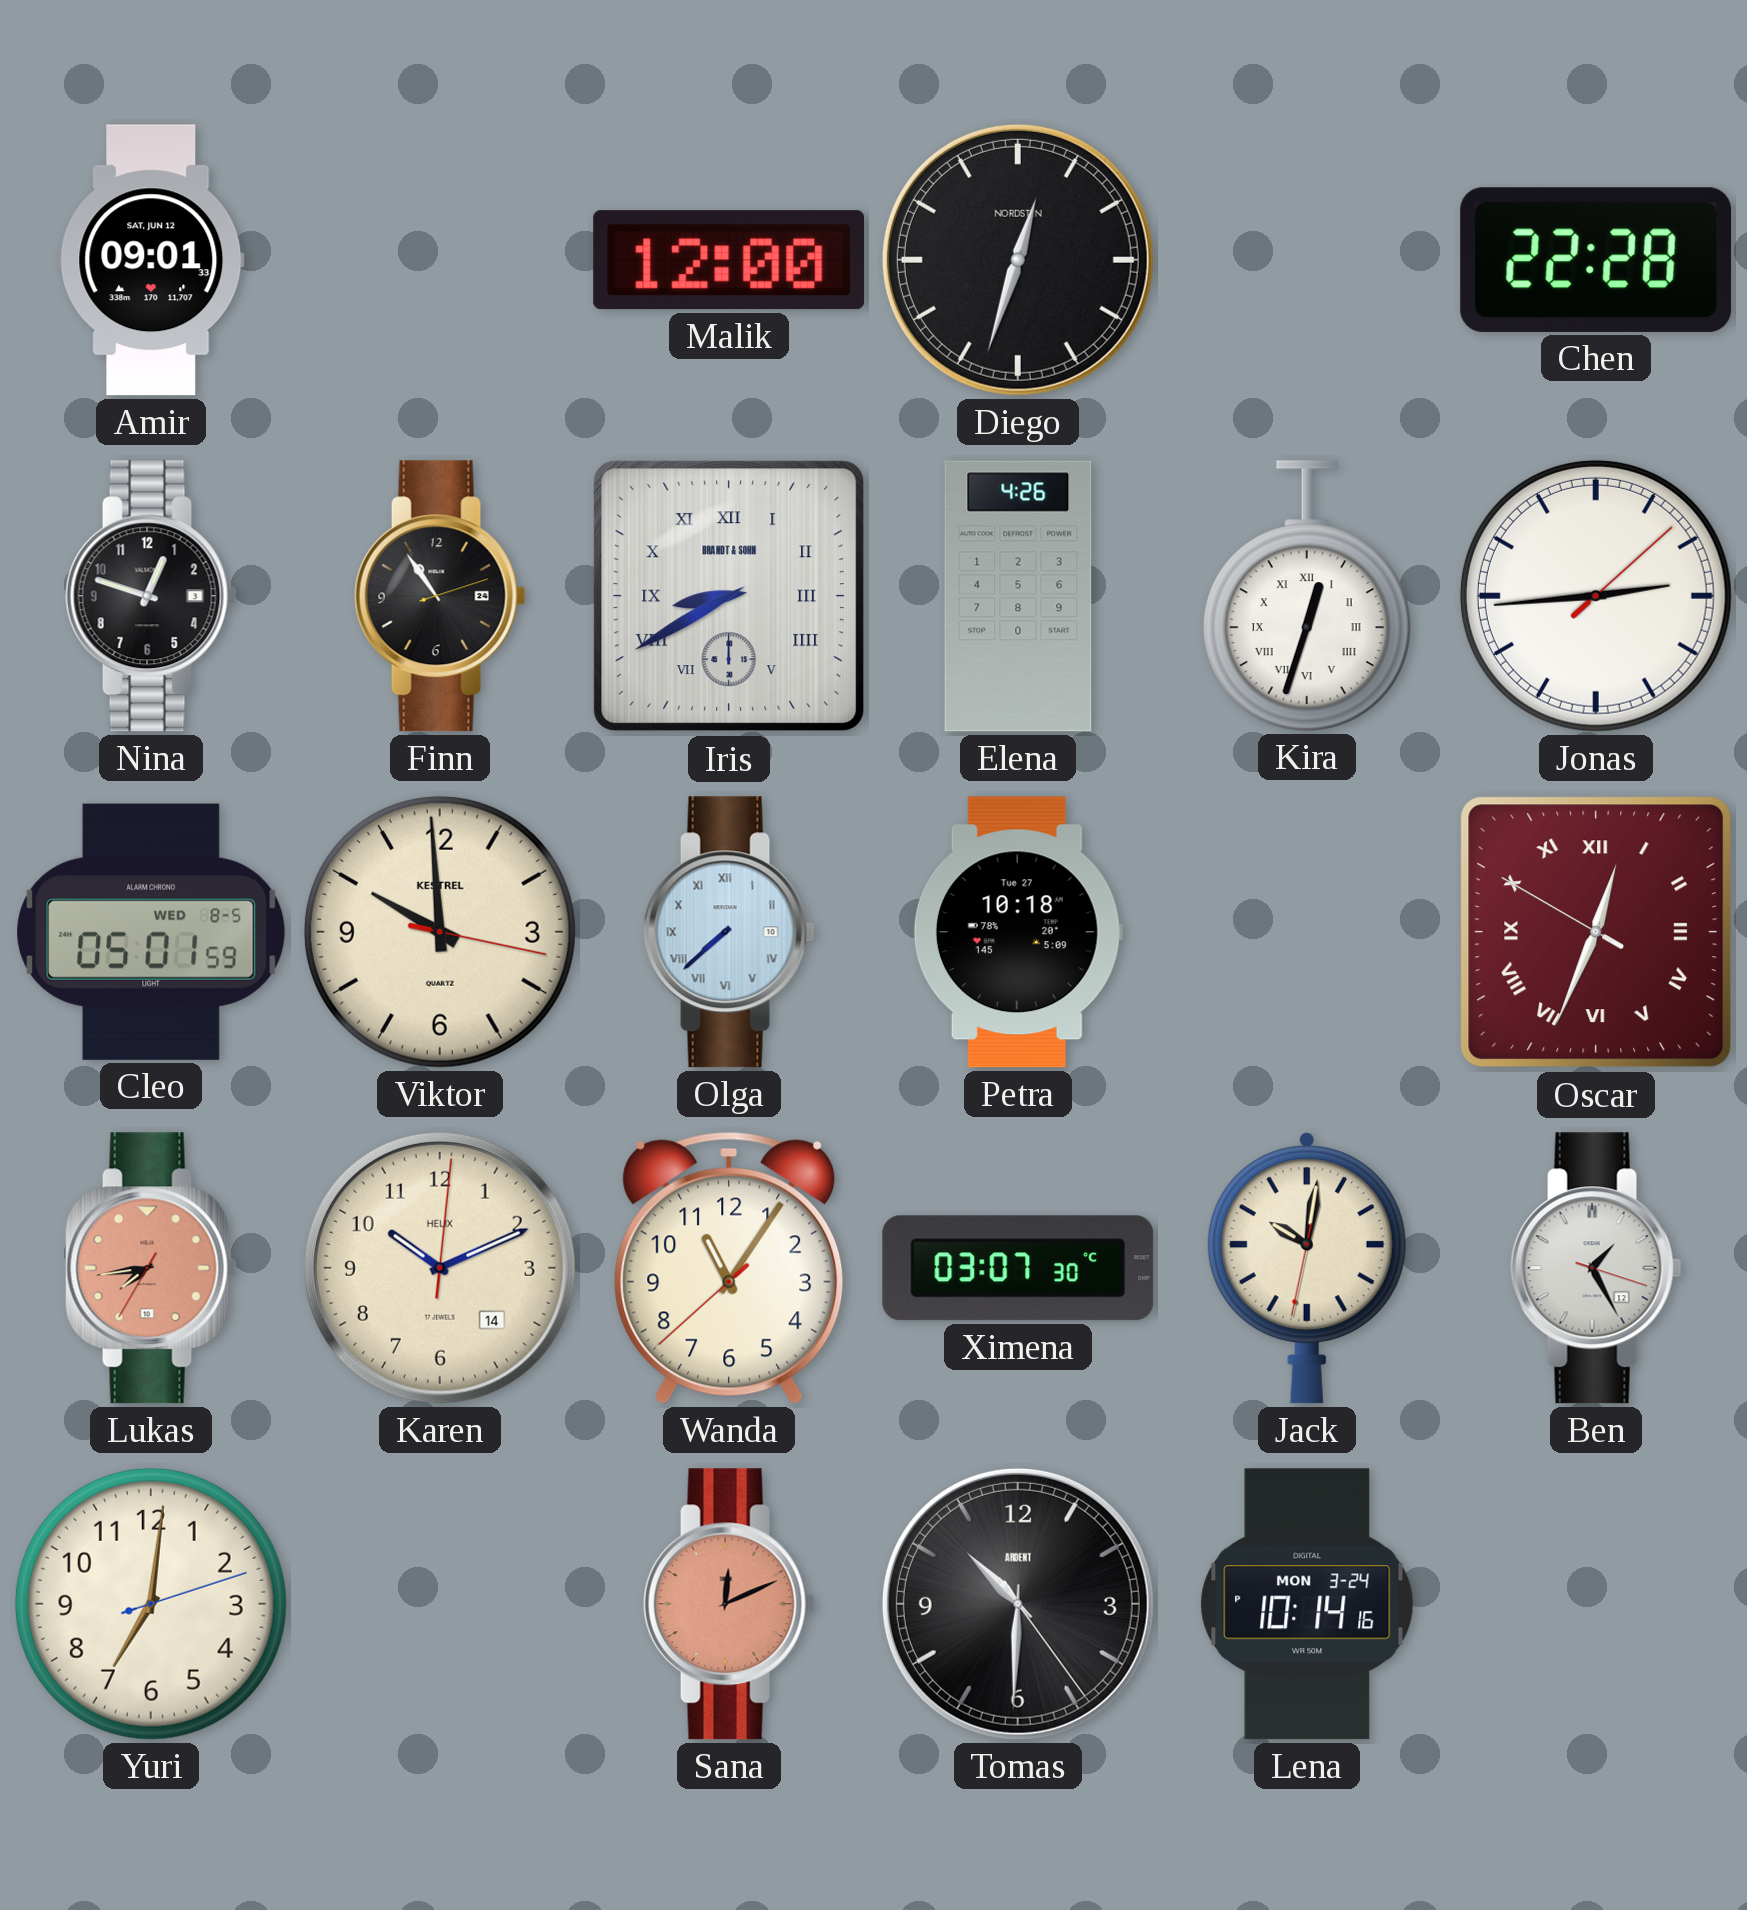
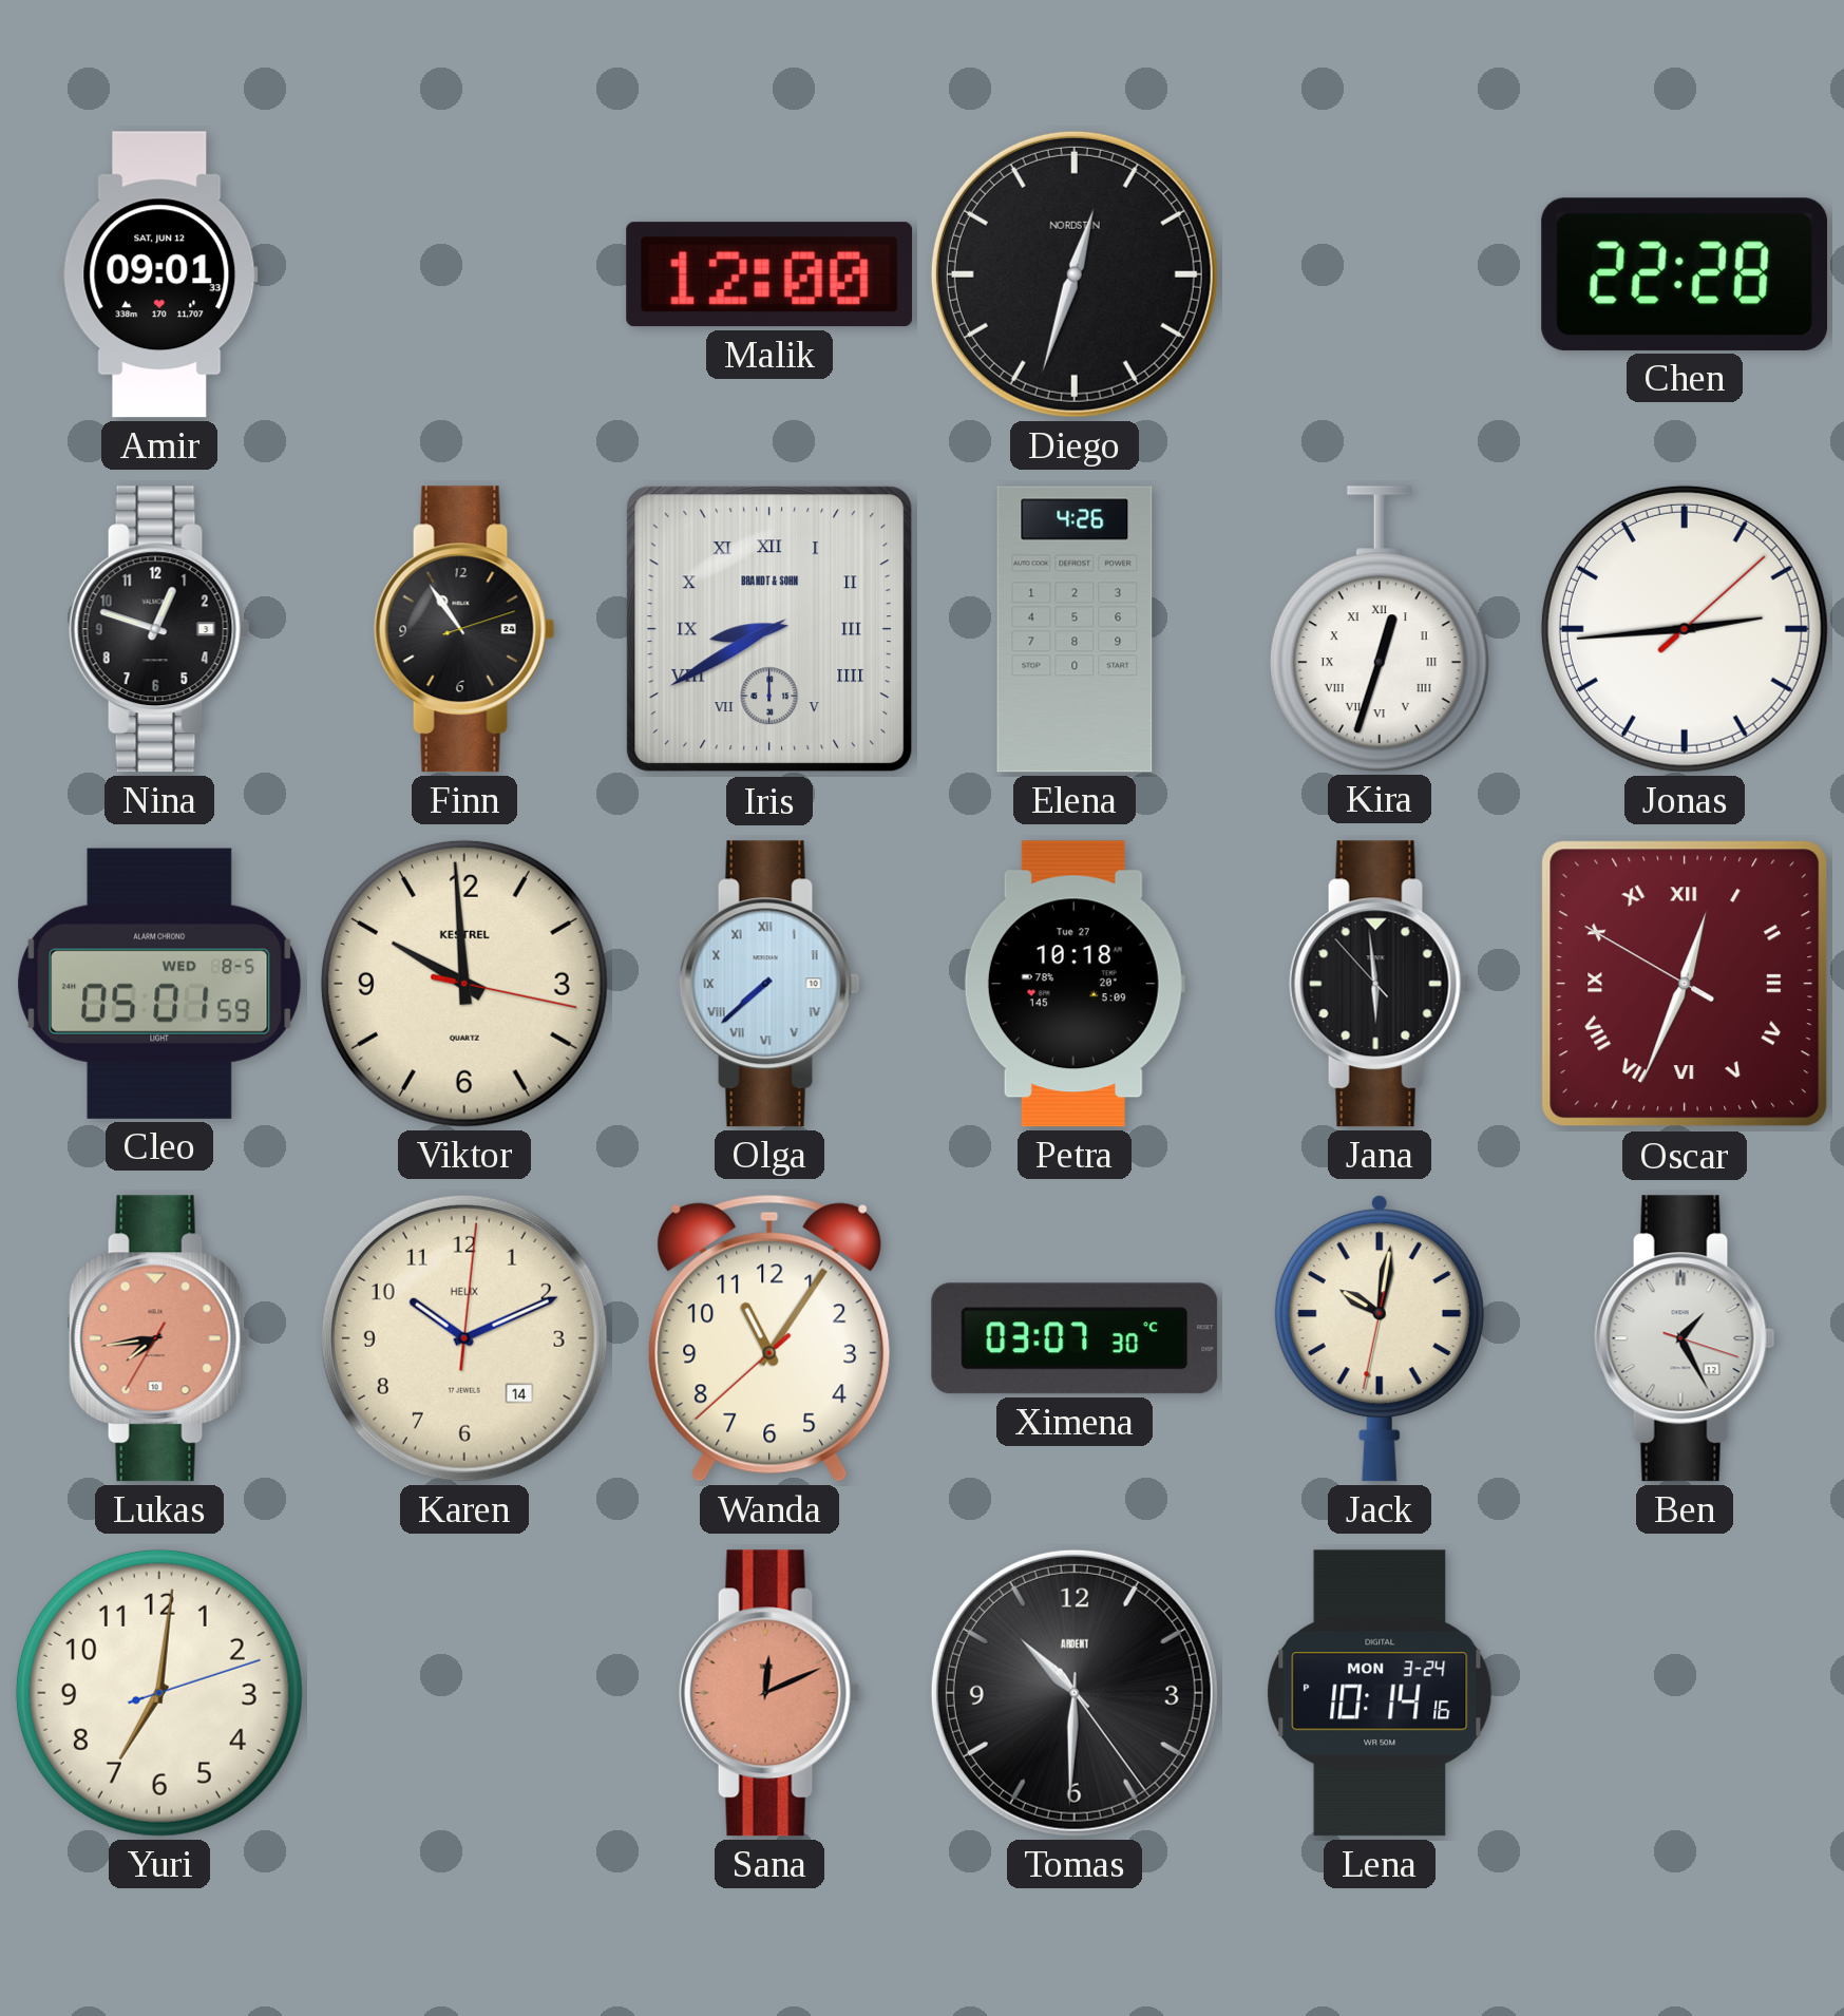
Jana: none -> 5:58
